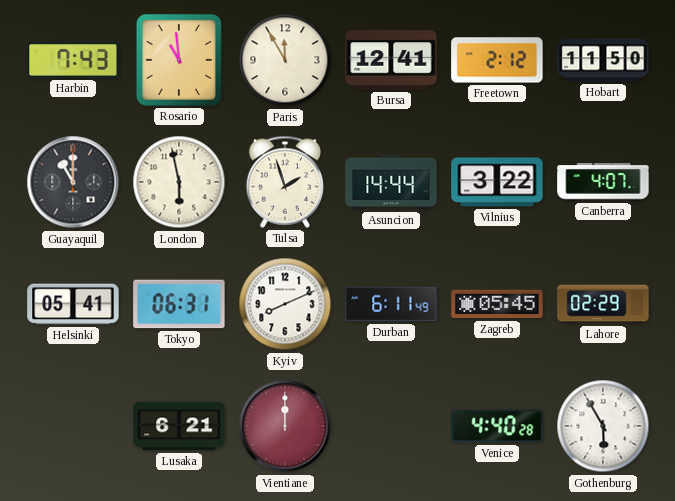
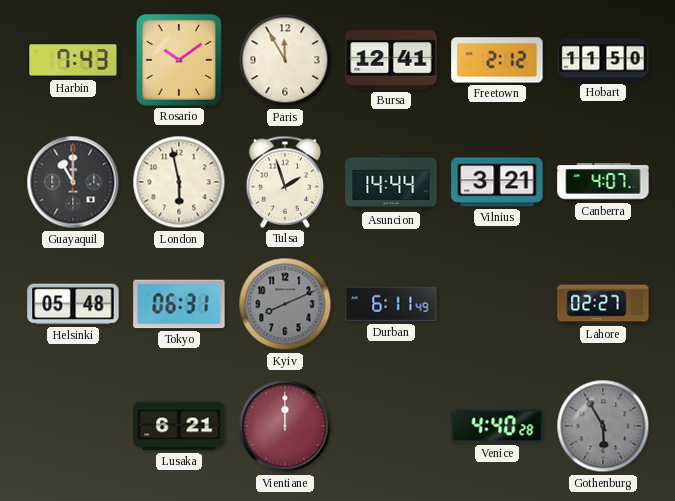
Rosario: 10:59 -> 10:09
Vilnius: 3:22 -> 3:21
Helsinki: 05:41 -> 05:48
Kyiv dial: white -> grey
Zagreb: 05:45 -> none
Lahore: 02:29 -> 02:27
Gothenburg dial: white -> grey
